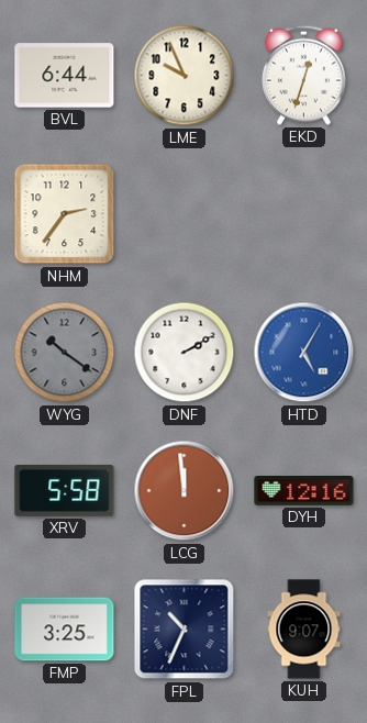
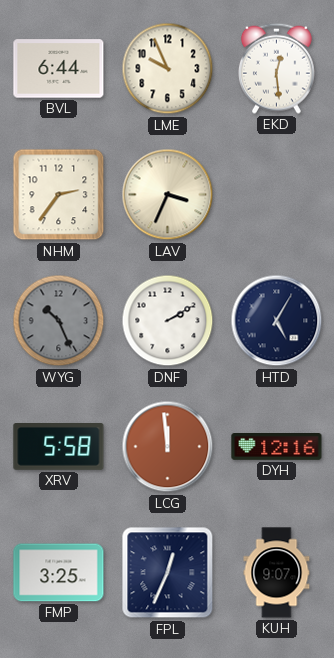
EKD: 12:33 -> 12:29
LAV: none -> 3:34
WYG: 10:21 -> 10:26
HTD dial: blue -> navy
FPL: 10:34 -> 12:34
